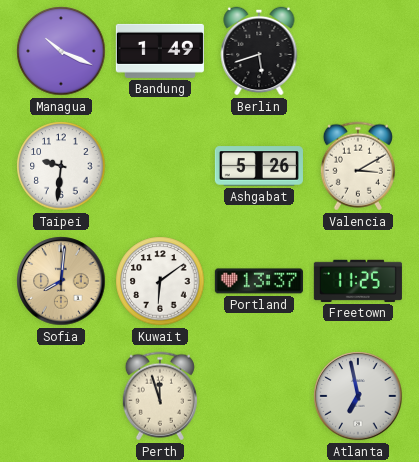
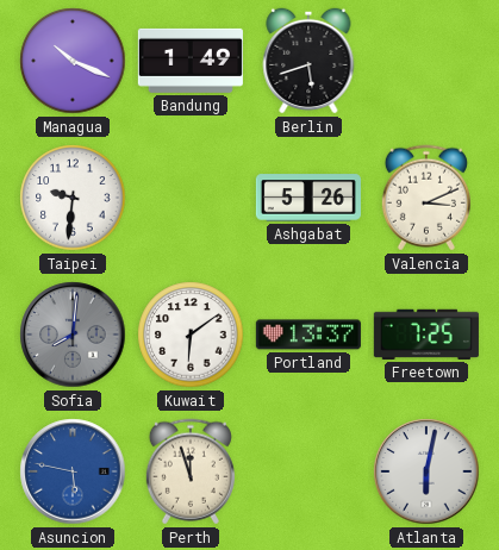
Valencia: 3:10 -> 3:11
Sofia dial: champagne -> grey
Freetown: 11:25 -> 7:25
Asuncion: none -> 5:47
Atlanta: 6:58 -> 6:02
